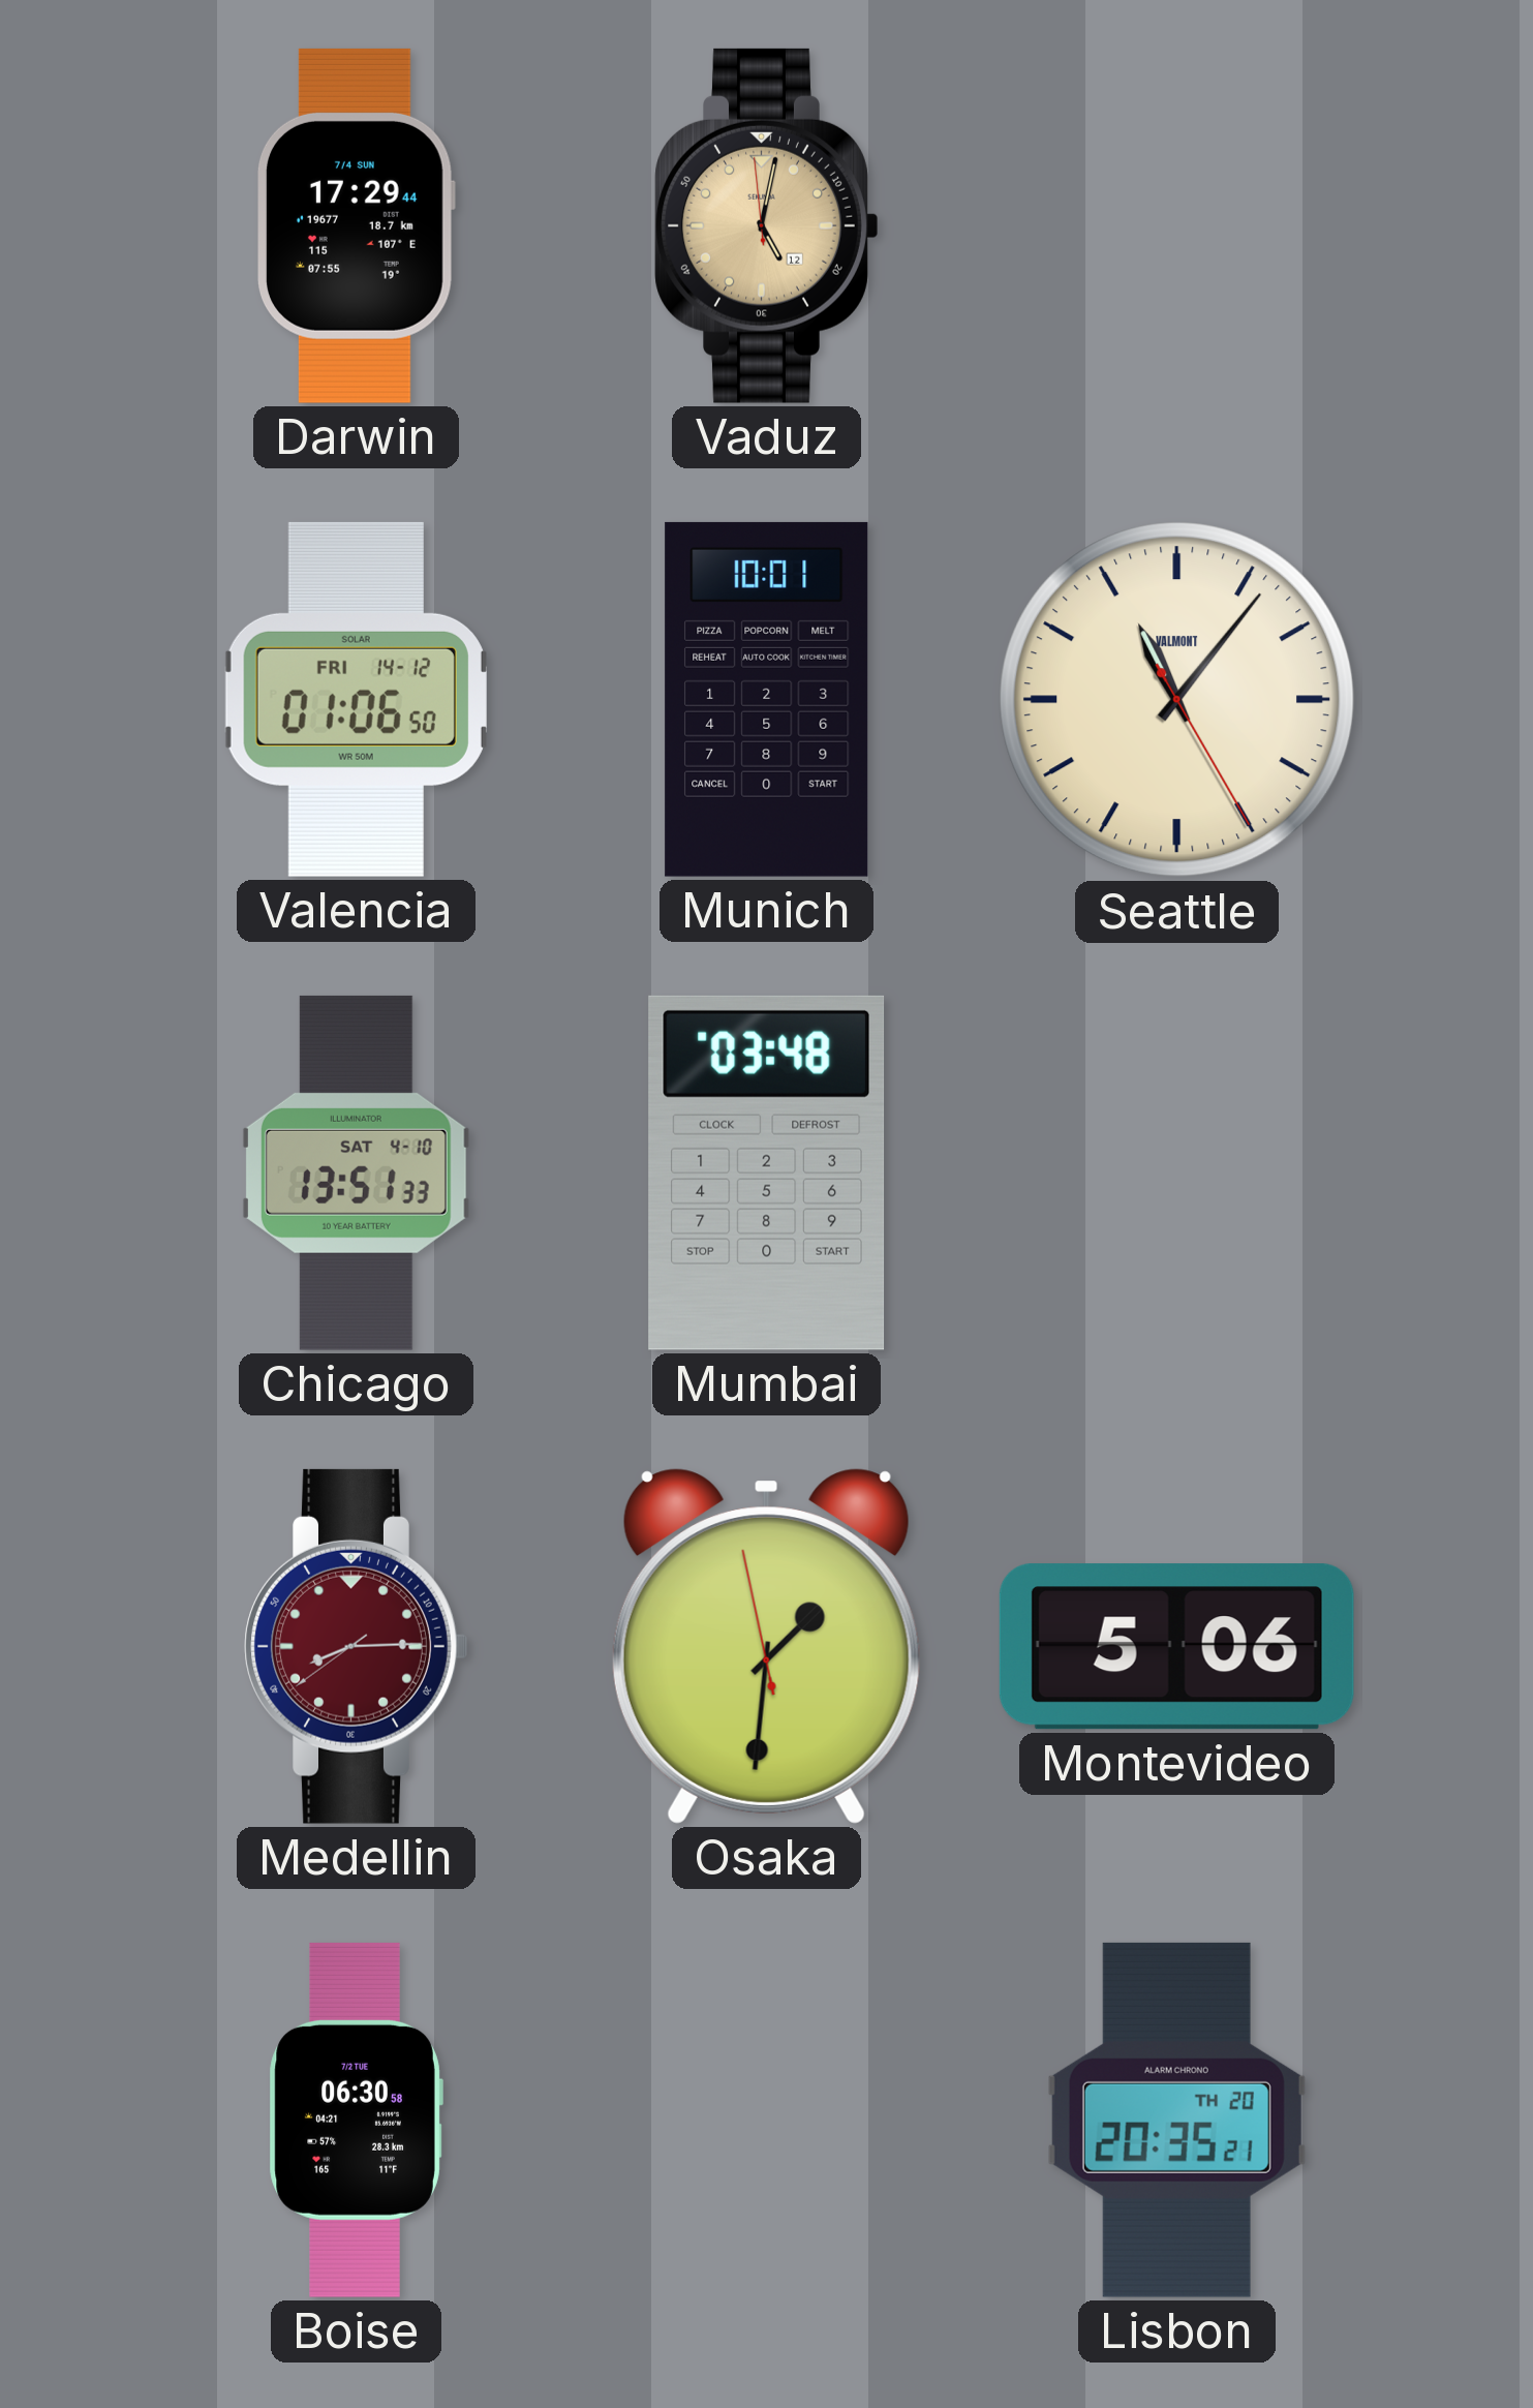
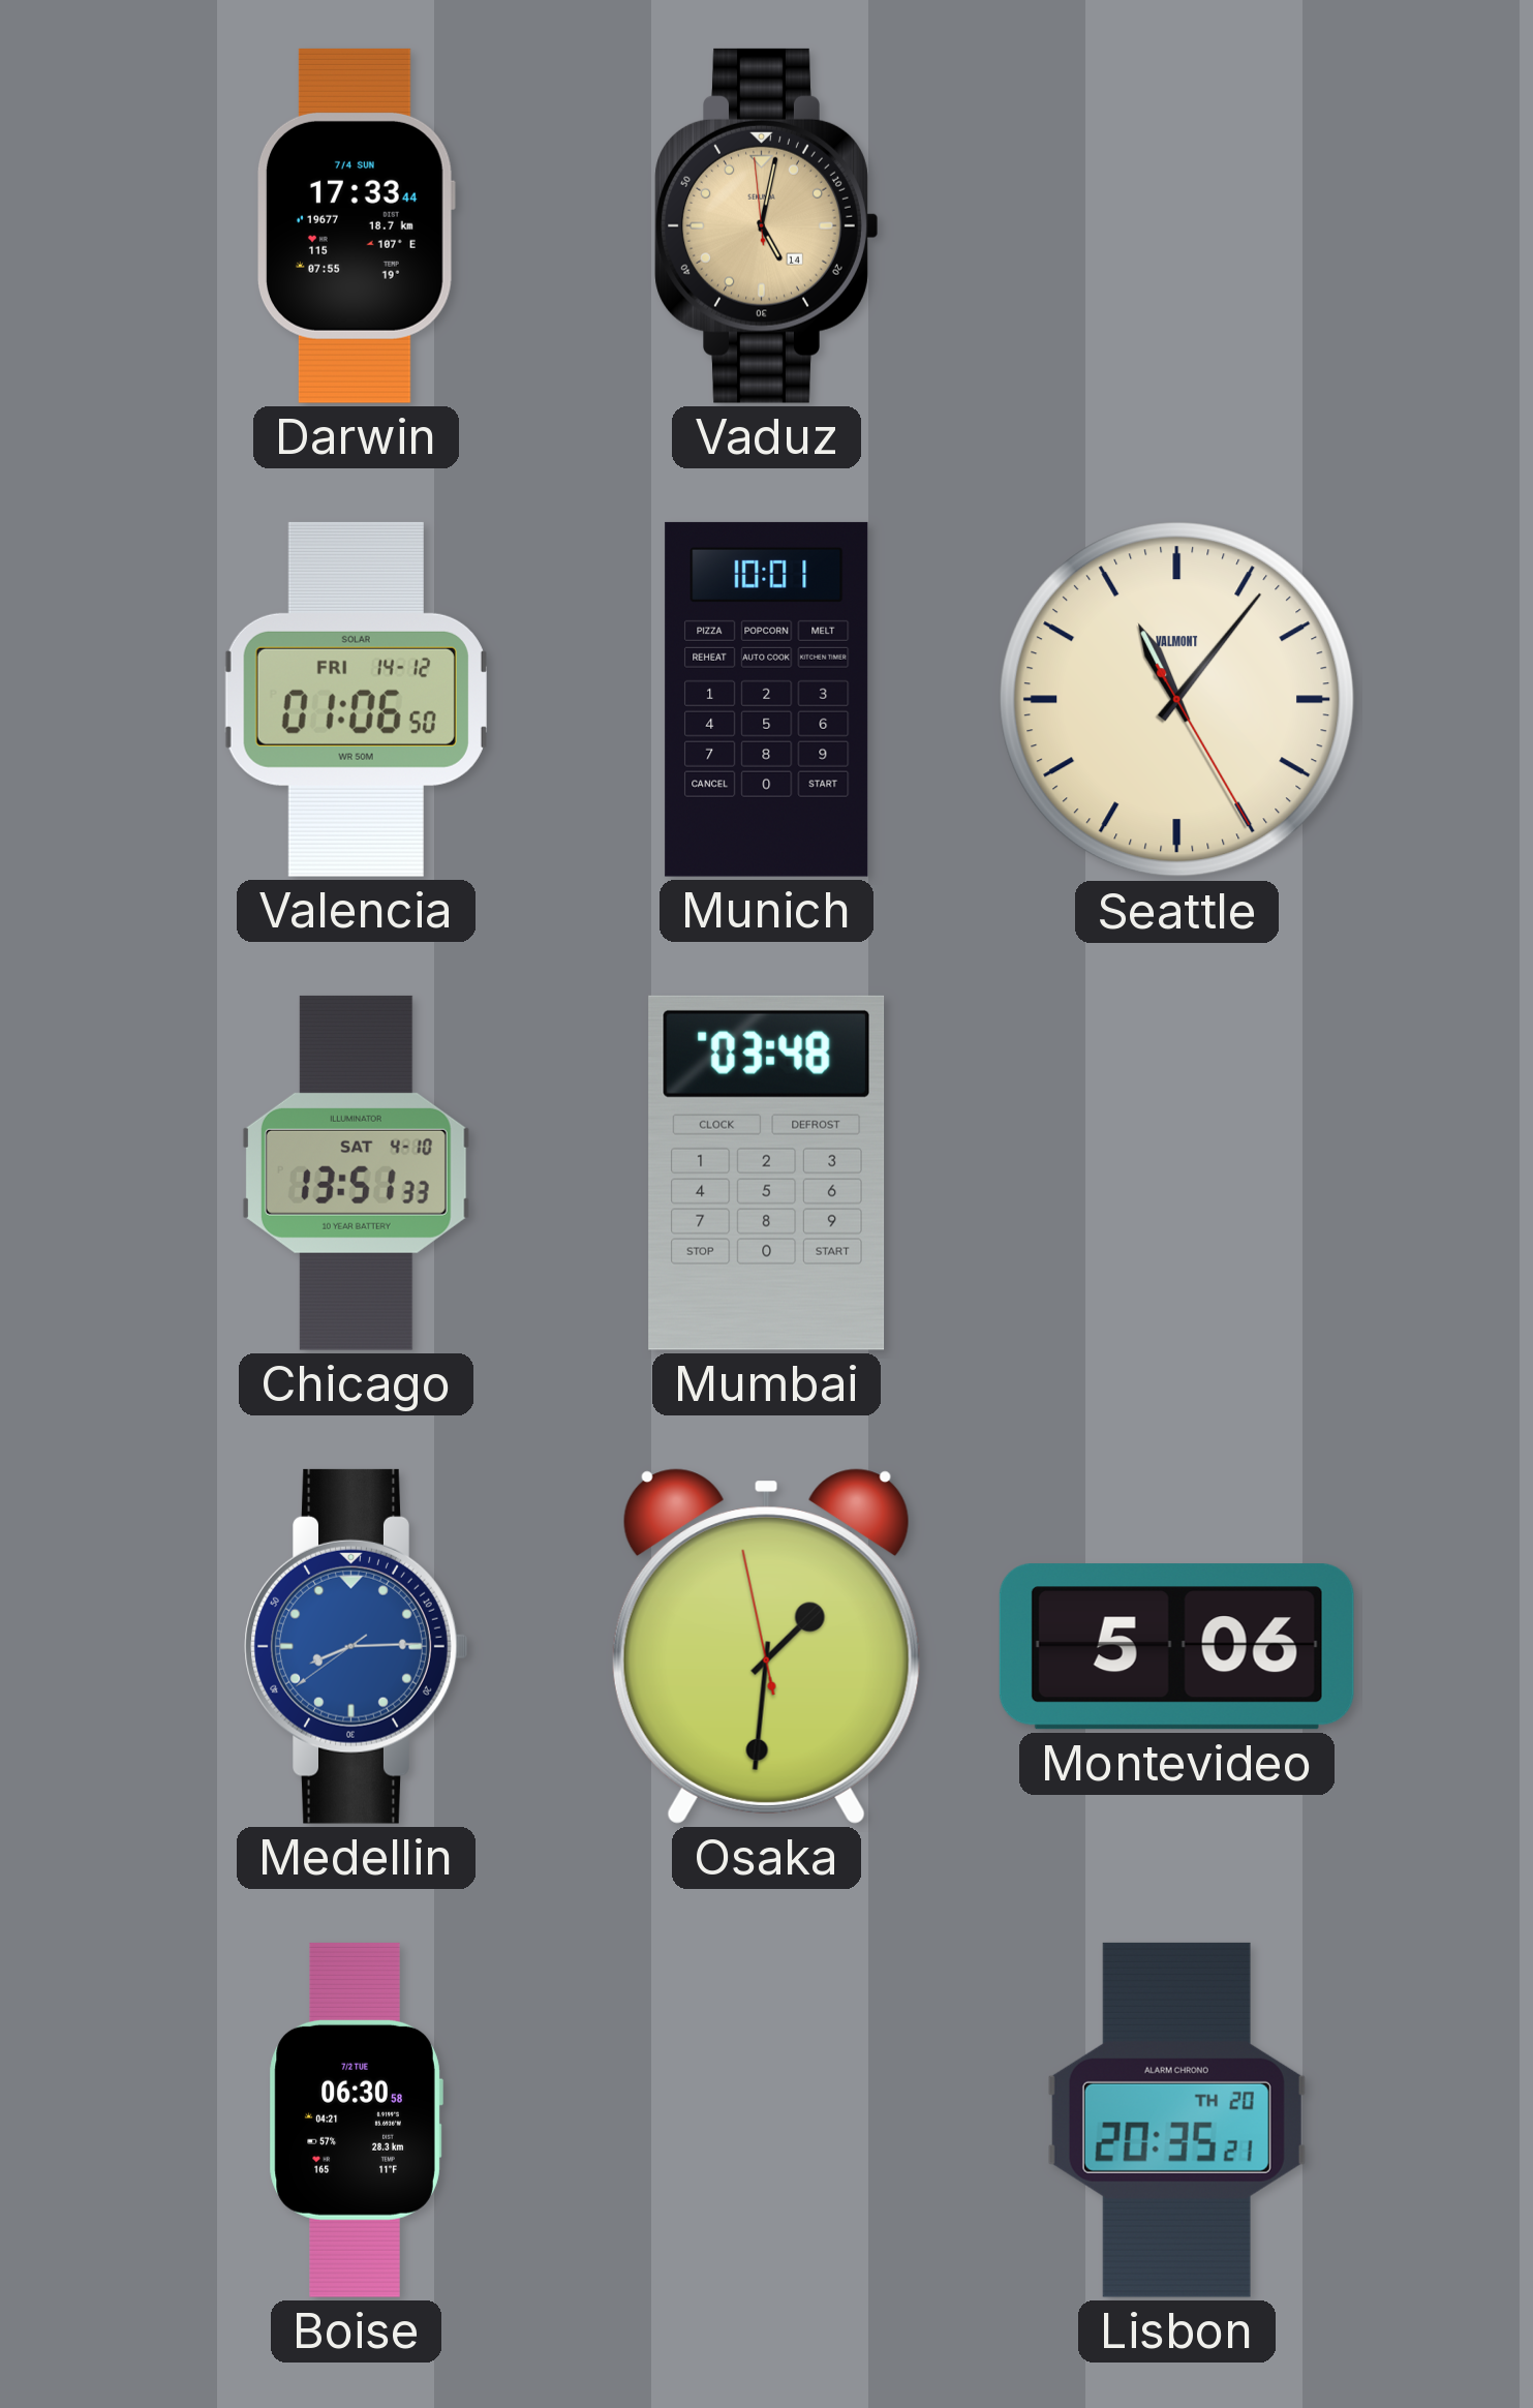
Darwin: 17:29 -> 17:33
Vaduz date: 12 -> 14
Medellin dial: burgundy -> blue
